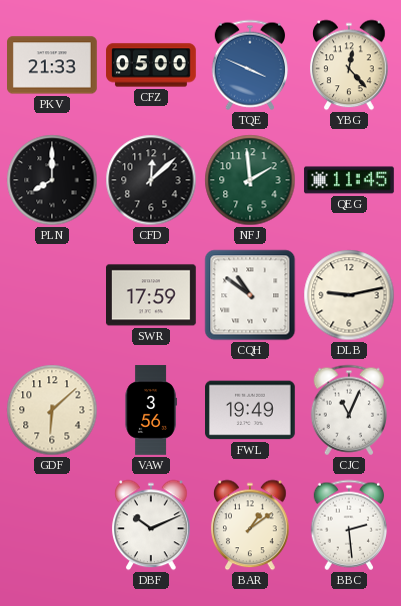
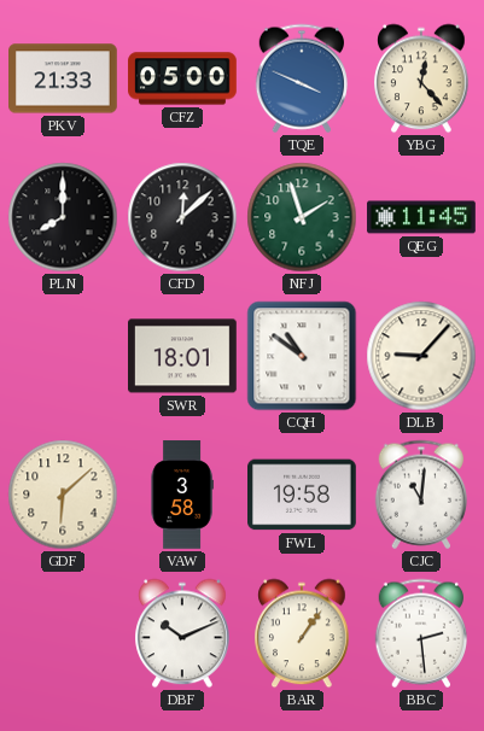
NFJ: 1:59 -> 1:57
SWR: 17:59 -> 18:01
DLB: 9:13 -> 9:07
VAW: 3:56 -> 3:58
FWL: 19:49 -> 19:58
CJC: 11:04 -> 11:01
BAR: 1:09 -> 1:06
